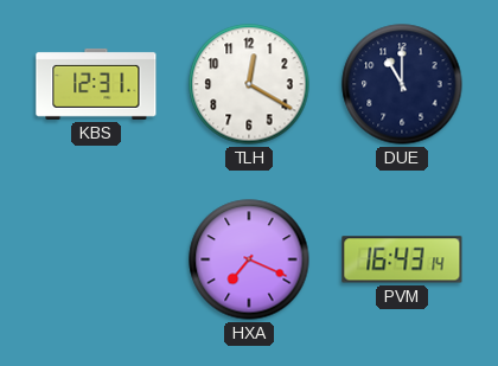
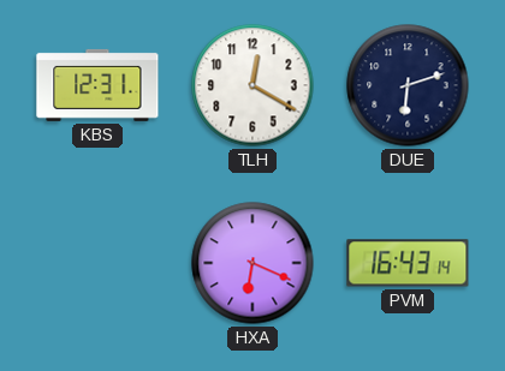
DUE: 11:00 -> 6:12
HXA: 7:19 -> 6:19
